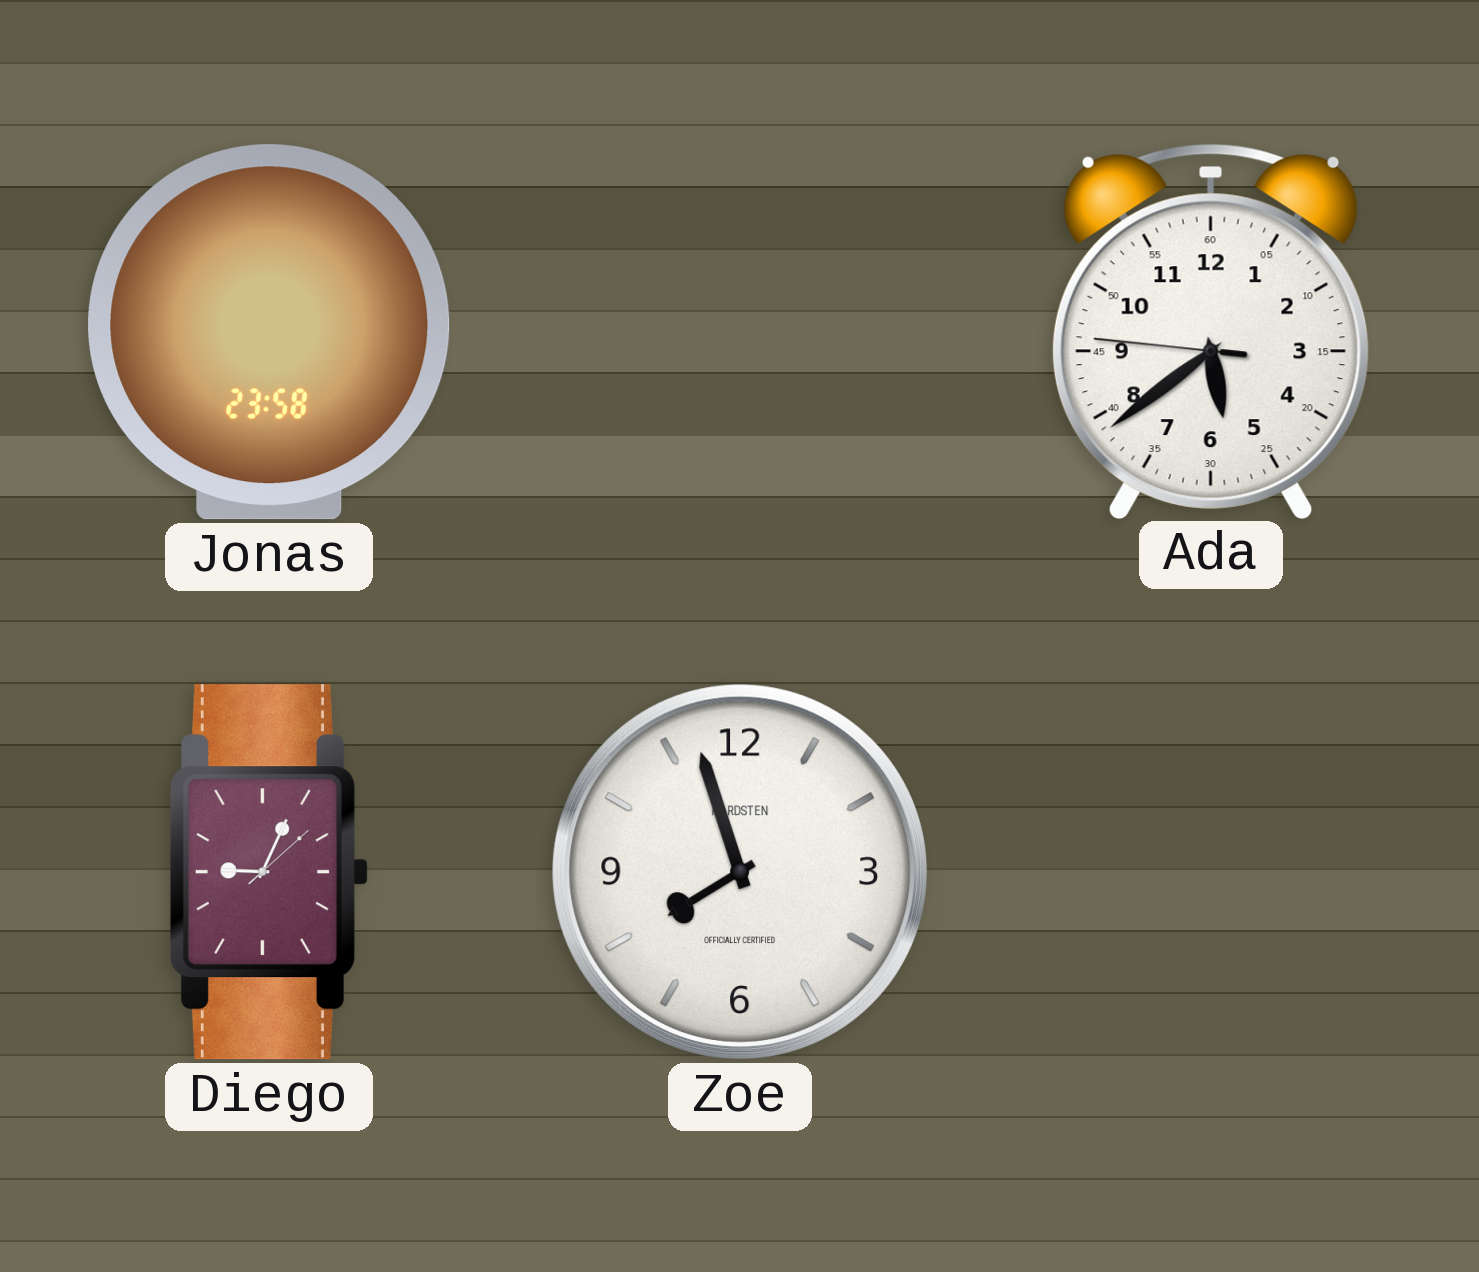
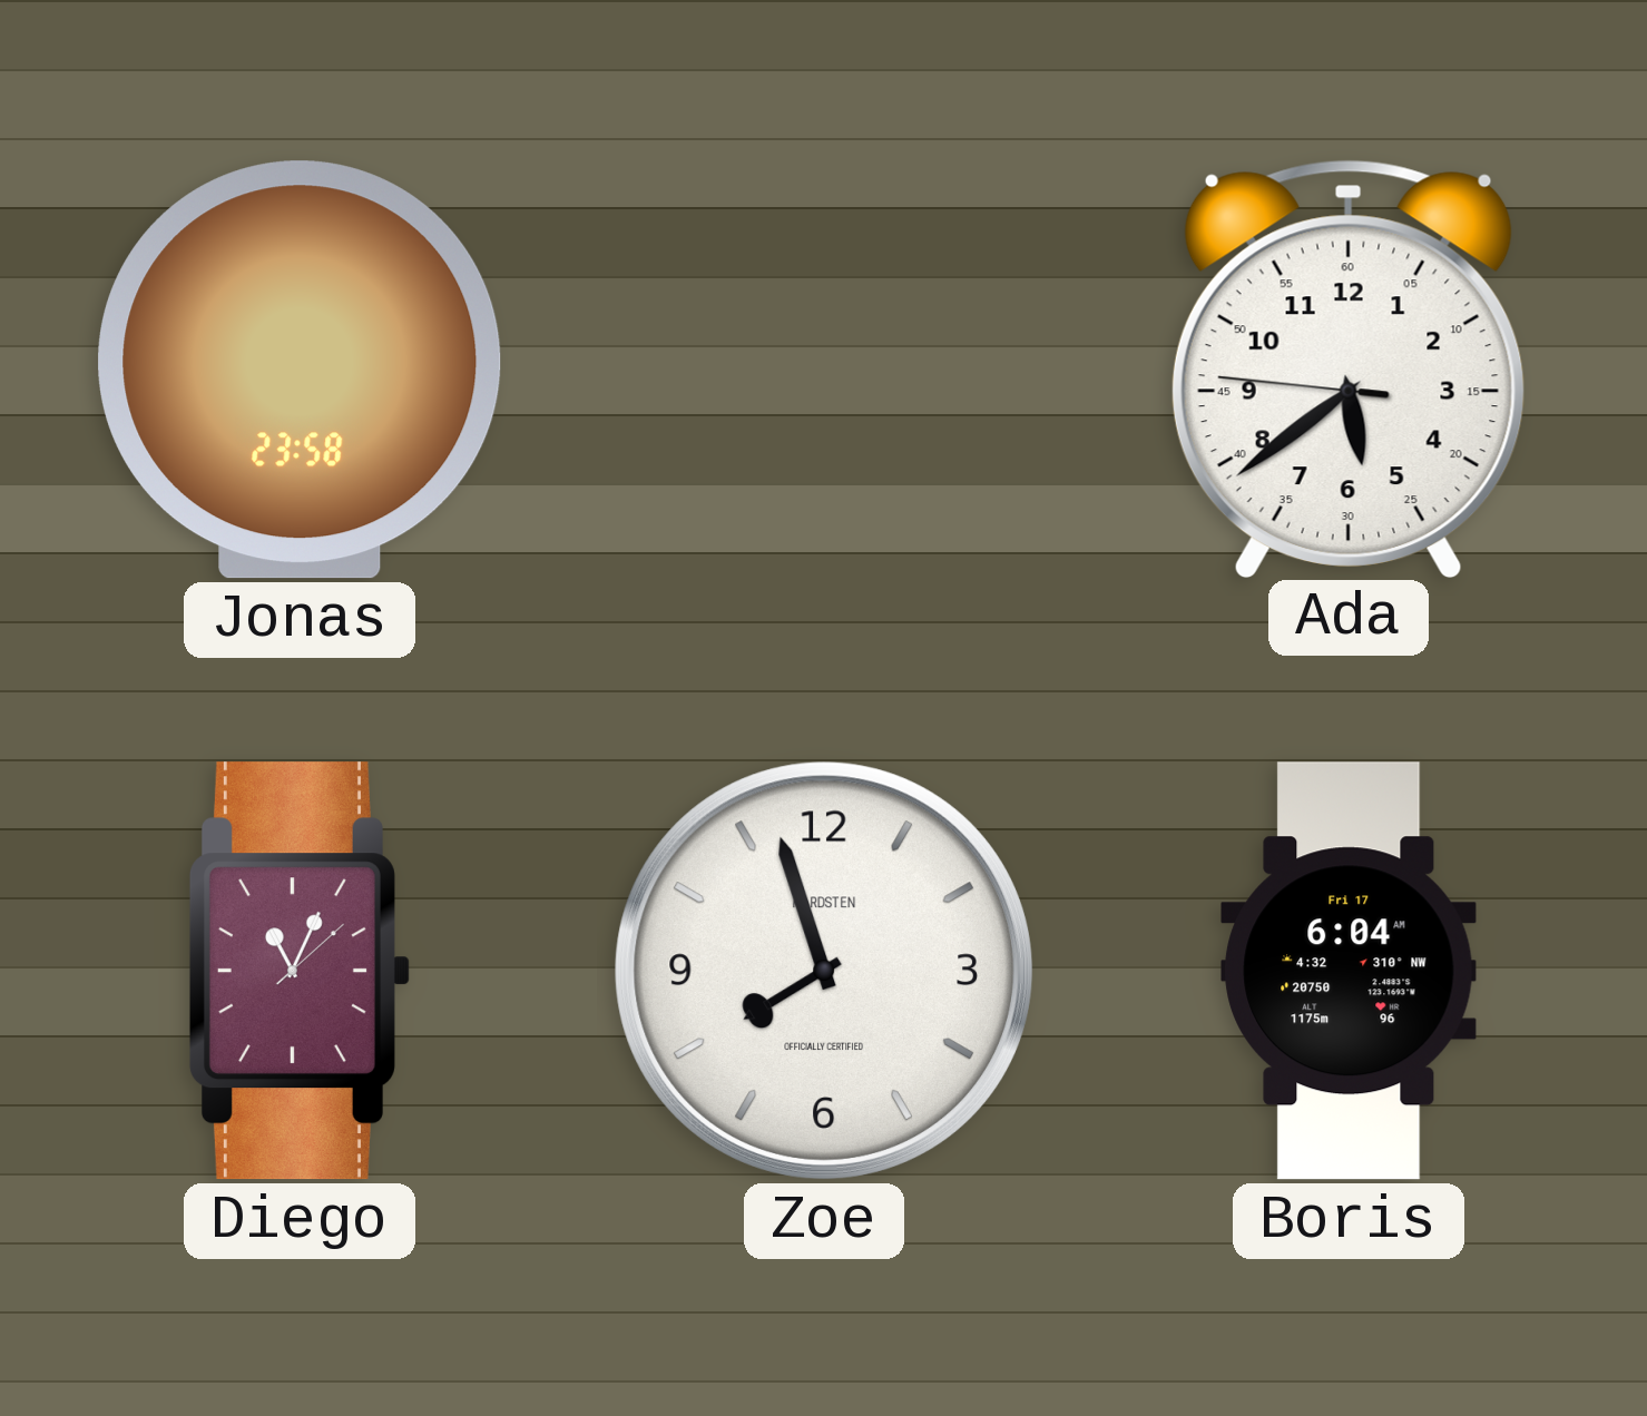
Diego: 9:04 -> 11:04
Boris: none -> 6:04
